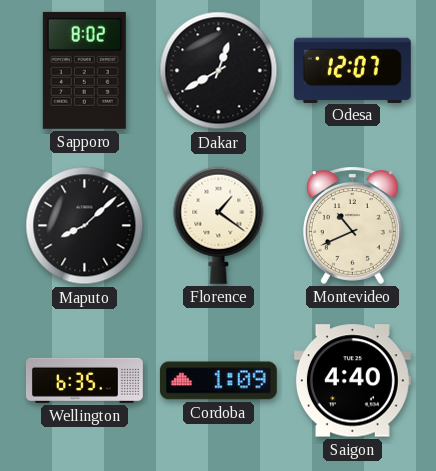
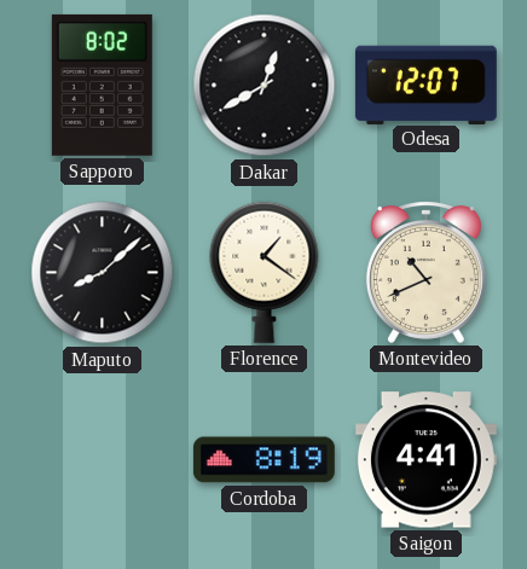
Wellington: 6:35 -> none
Cordoba: 1:09 -> 8:19
Saigon: 4:40 -> 4:41
